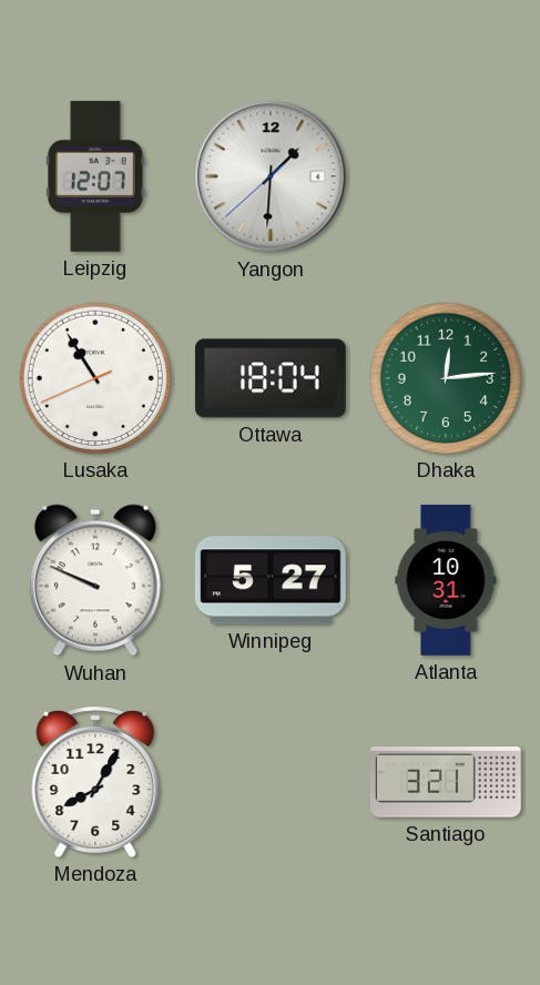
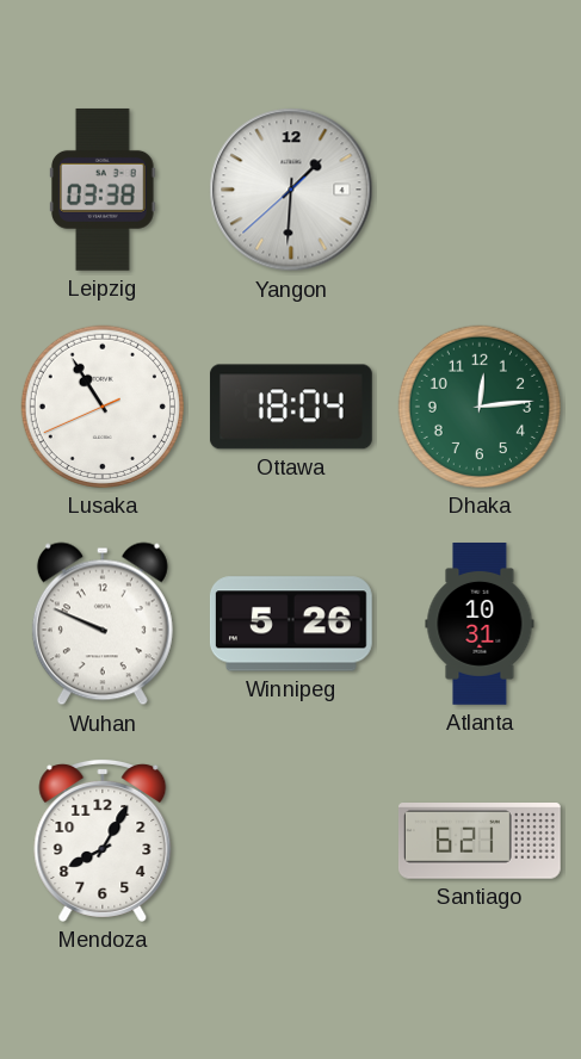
Leipzig: 12:07 -> 03:38
Winnipeg: 5:27 -> 5:26
Santiago: 3:21 -> 6:21
